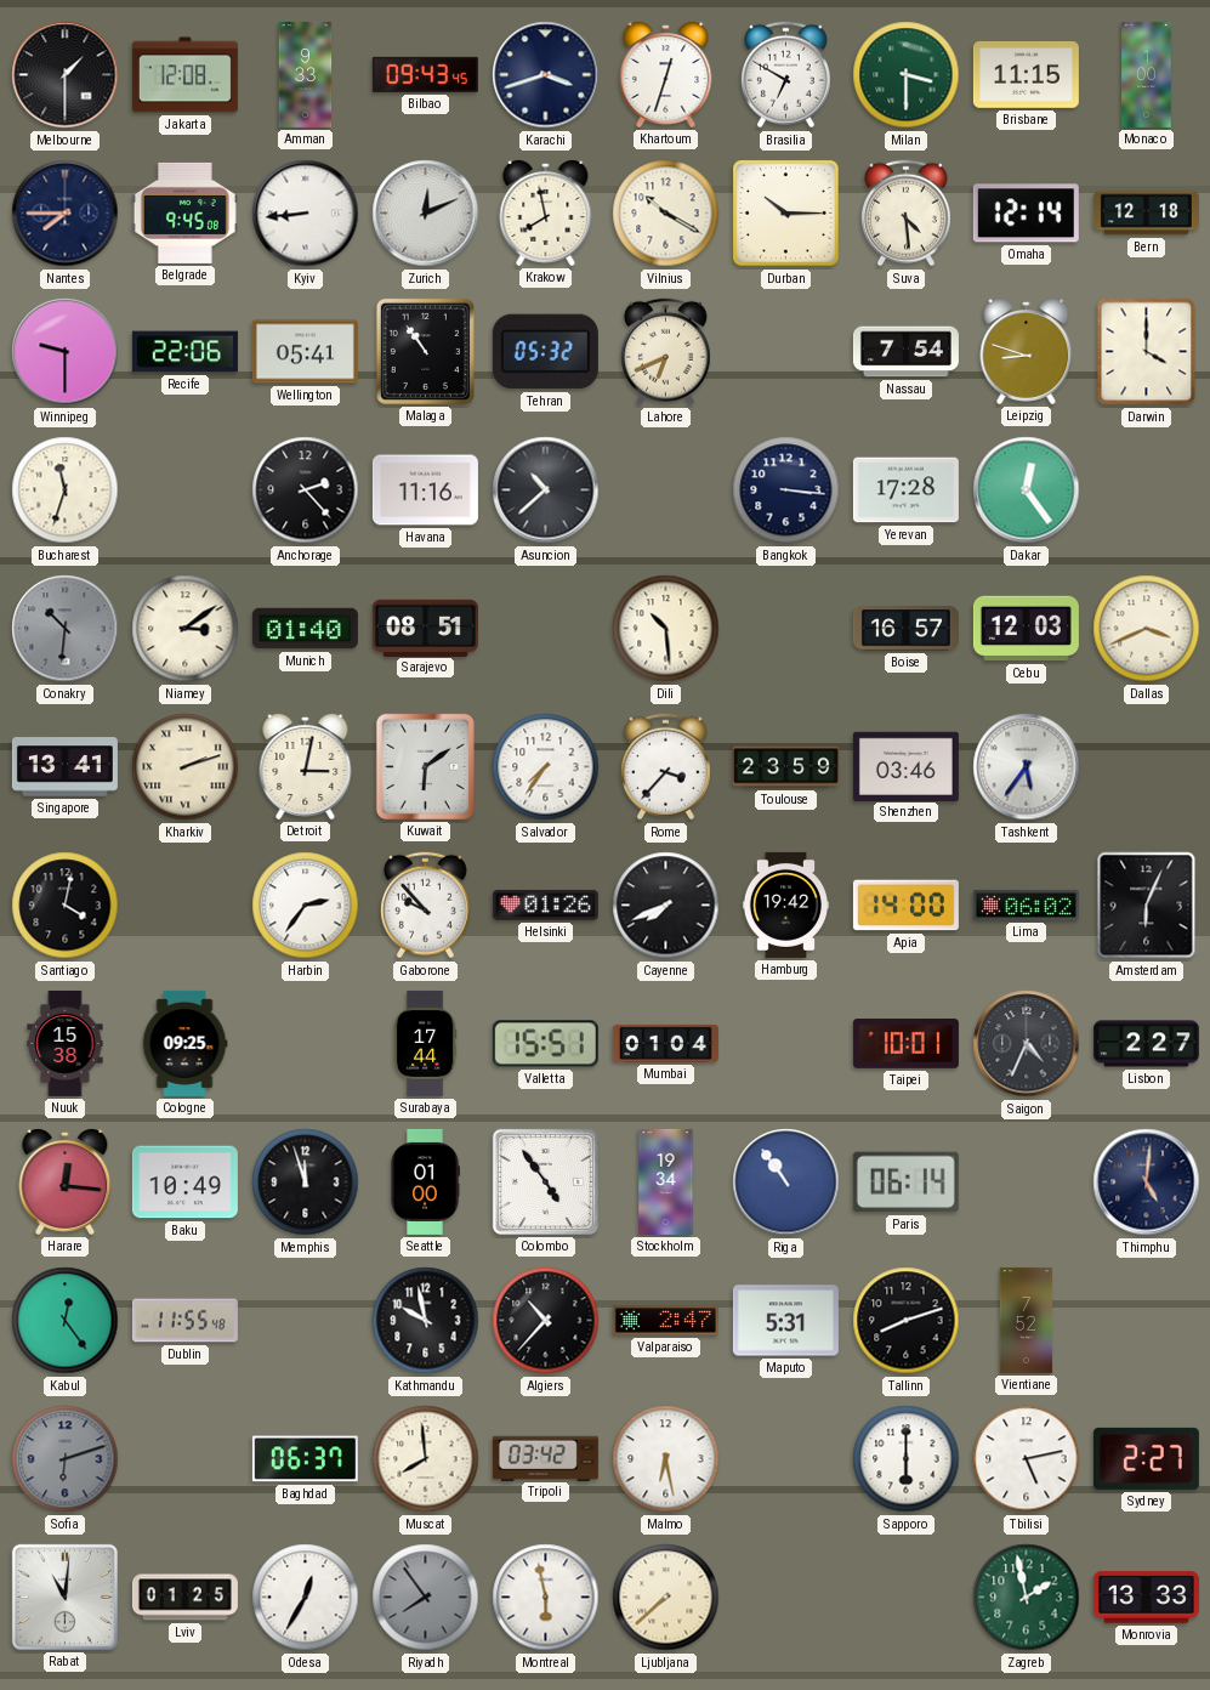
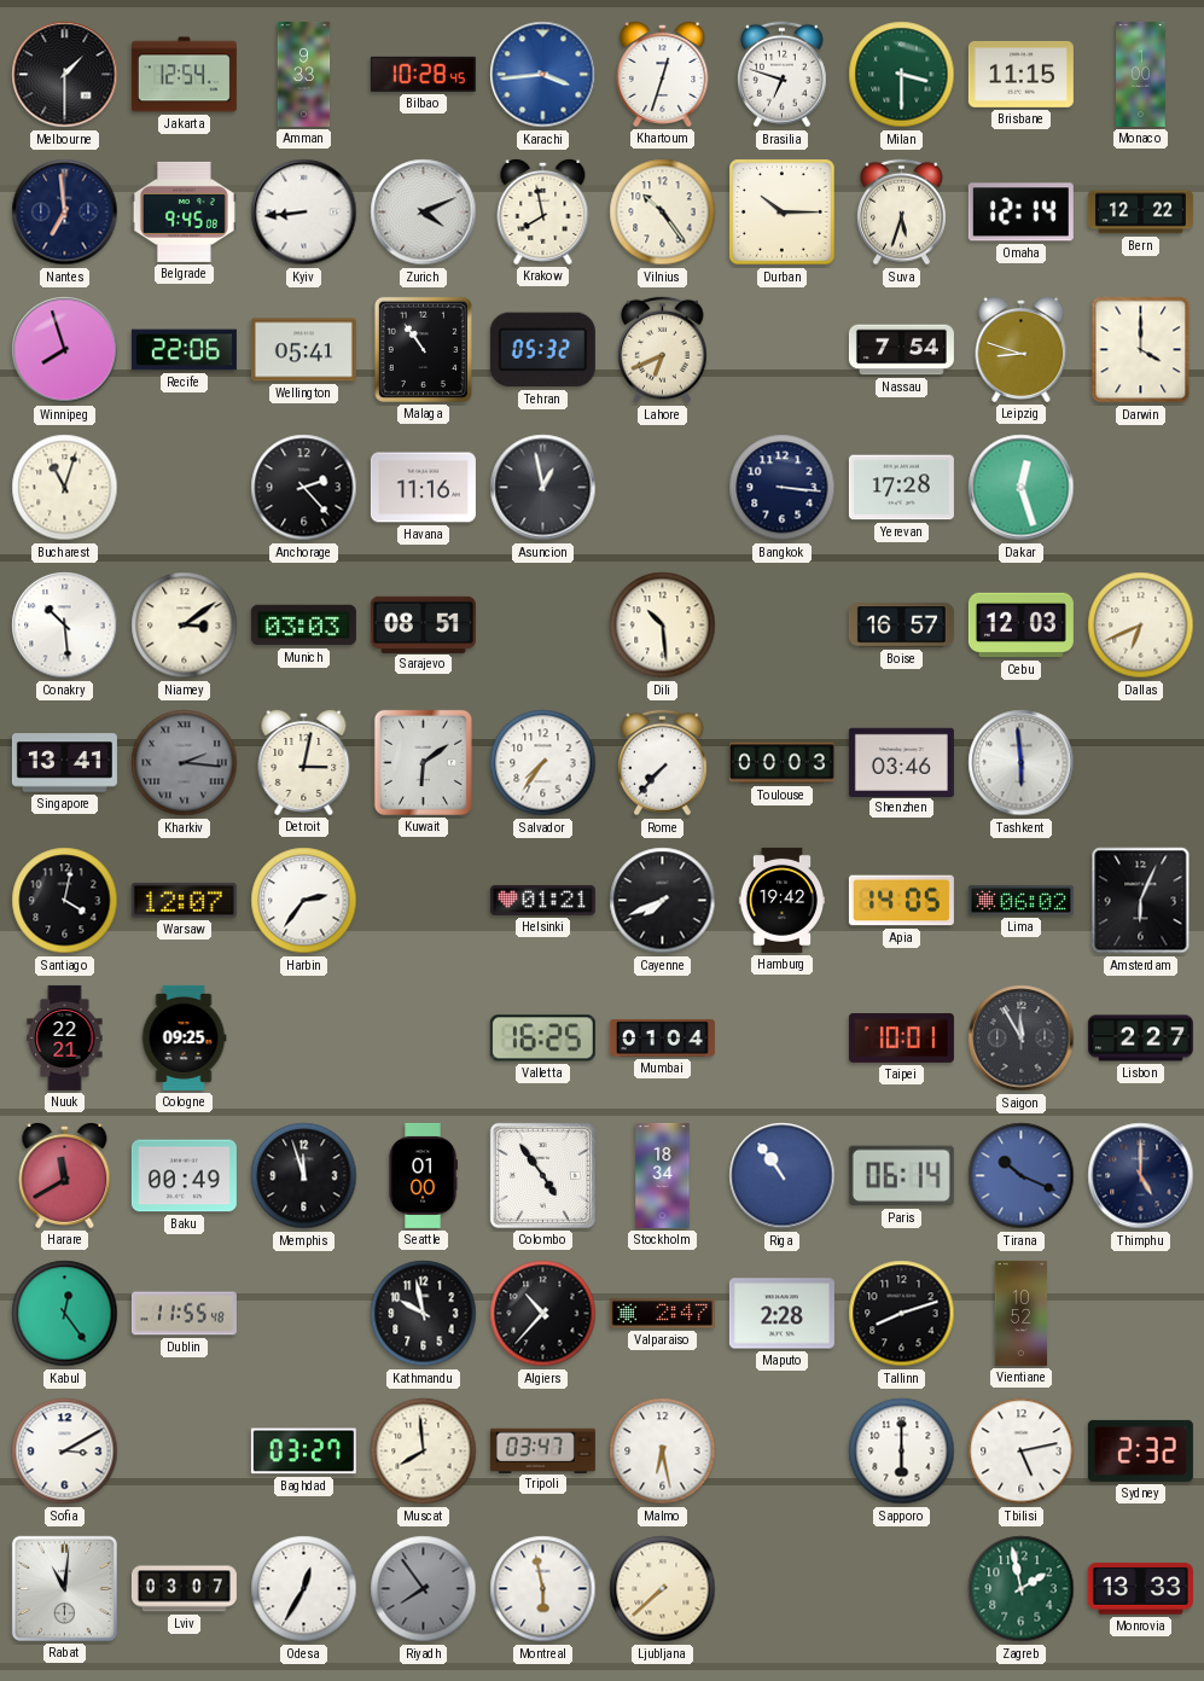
Jakarta: 12:08 -> 12:54
Bilbao: 09:43 -> 10:28
Karachi: 3:42 -> 3:44
Karachi dial: navy -> blue
Brasilia: 6:50 -> 6:48
Nantes: 7:45 -> 6:59
Zurich: 12:11 -> 4:11
Vilnius: 10:20 -> 10:24
Suva: 4:29 -> 5:33
Bern: 12:18 -> 12:22
Winnipeg: 9:30 -> 7:57
Bucharest: 11:33 -> 11:03
Asuncion: 10:38 -> 12:58
Dakar: 12:24 -> 12:27
Conakry: 10:31 -> 10:29
Conakry dial: grey -> white
Munich: 01:40 -> 03:03
Dallas: 3:41 -> 6:41
Kharkiv: 2:12 -> 2:16
Kharkiv dial: cream -> grey
Rome: 3:37 -> 7:37
Toulouse: 23:59 -> 00:03
Tashkent: 5:36 -> 5:59
Warsaw: none -> 12:07
Gaborone: 9:53 -> none
Helsinki: 01:26 -> 01:21
Apia: 14:00 -> 14:05
Nuuk: 15:38 -> 22:21
Surabaya: 17:44 -> none
Valletta: 15:51 -> 16:25
Saigon: 4:34 -> 11:55
Harare: 12:16 -> 11:40
Baku: 10:49 -> 00:49
Stockholm: 19:34 -> 18:34
Tirana: none -> 10:19
Thimphu: 5:01 -> 5:00
Maputo: 5:31 -> 2:28
Vientiane: 7:52 -> 10:52
Sofia: 6:12 -> 3:10
Sofia dial: grey -> white
Baghdad: 06:37 -> 03:27
Tripoli: 03:42 -> 03:47
Sydney: 2:27 -> 2:32
Lviv: 01:25 -> 03:07
